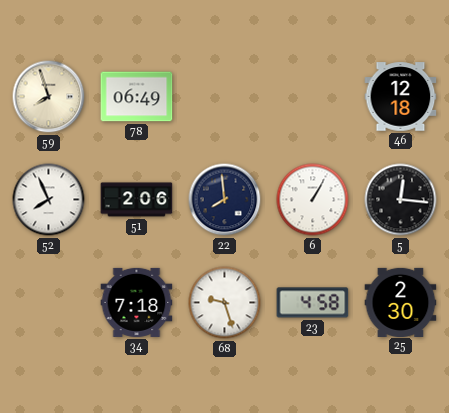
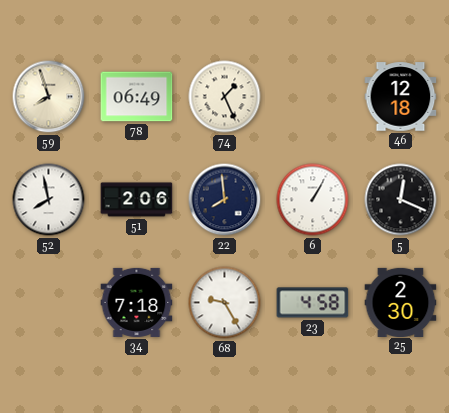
74: none -> 1:26
52: 7:56 -> 7:58
5: 12:16 -> 12:19
68: 9:27 -> 9:25
